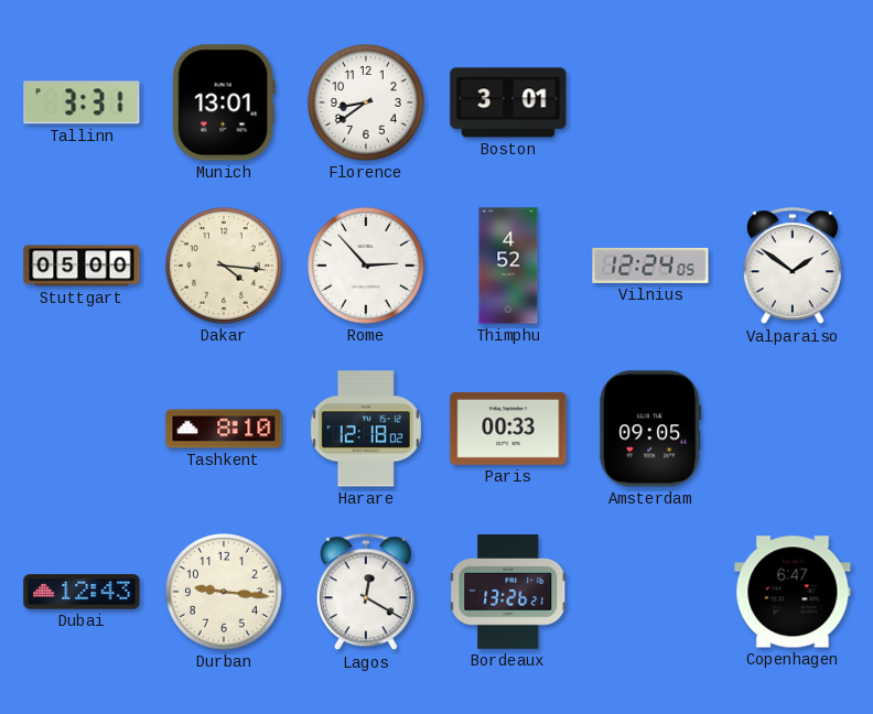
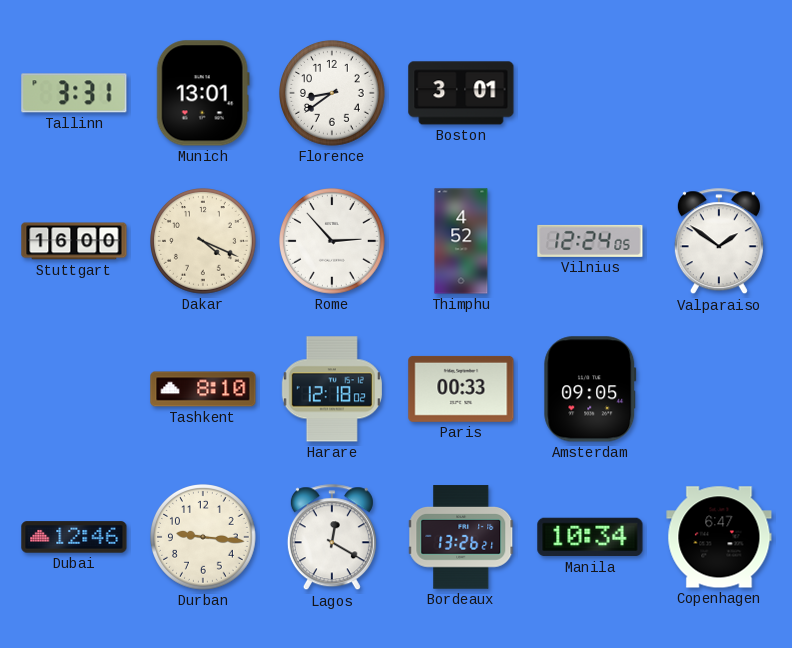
Stuttgart: 05:00 -> 16:00
Dakar: 4:16 -> 4:19
Dubai: 12:43 -> 12:46
Manila: none -> 10:34
